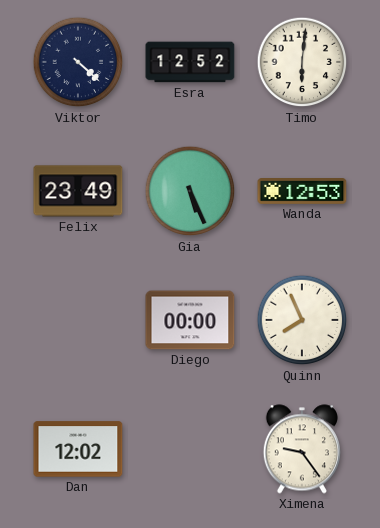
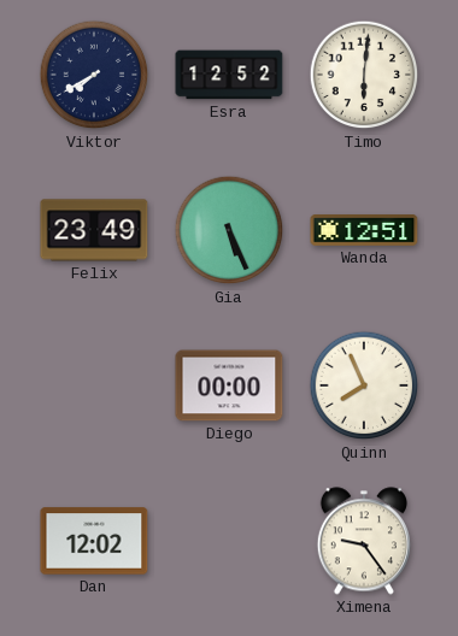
Viktor: 4:22 -> 7:40
Wanda: 12:53 -> 12:51
